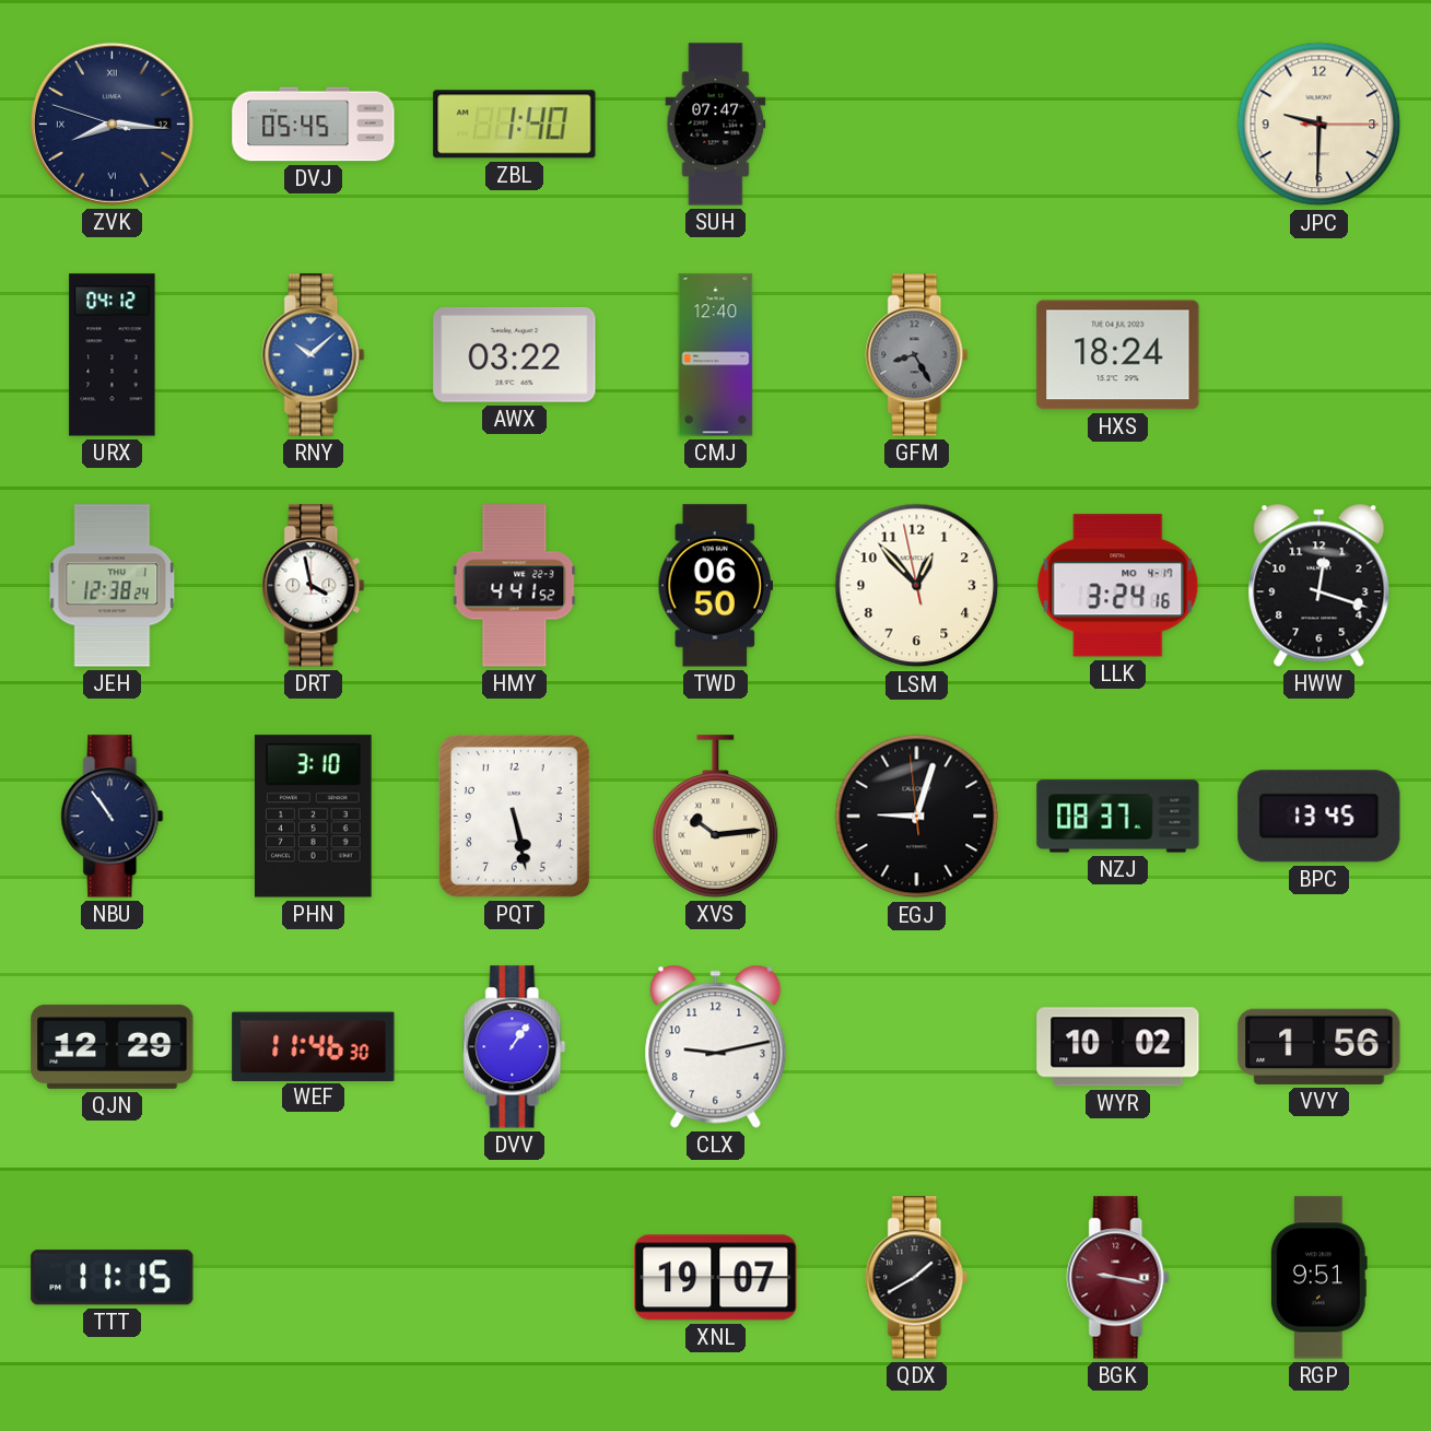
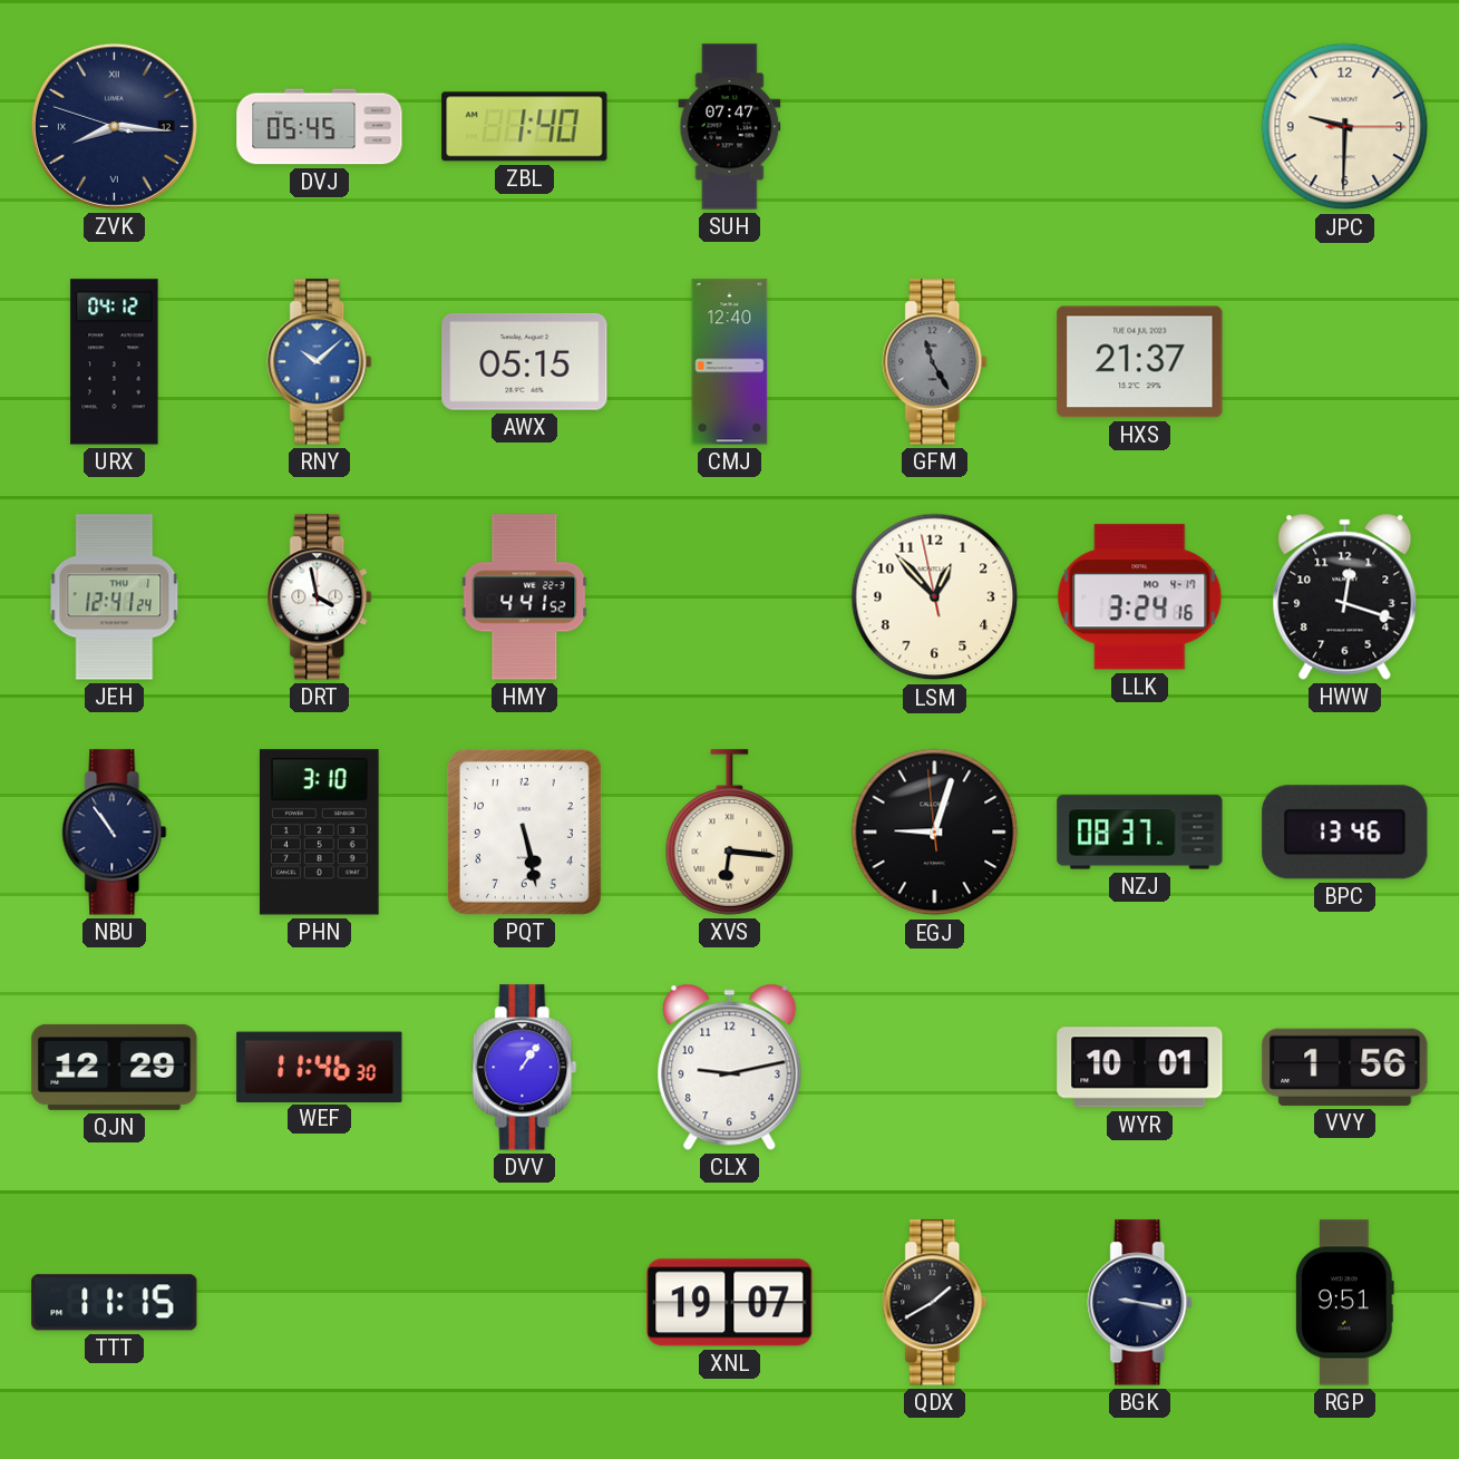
AWX: 03:22 -> 05:15
GFM: 8:25 -> 11:25
HXS: 18:24 -> 21:37
JEH: 12:38 -> 12:41
TWD: 06:50 -> none
XVS: 10:14 -> 6:16
BPC: 13:45 -> 13:46
WYR: 10:02 -> 10:01
BGK dial: burgundy -> navy
